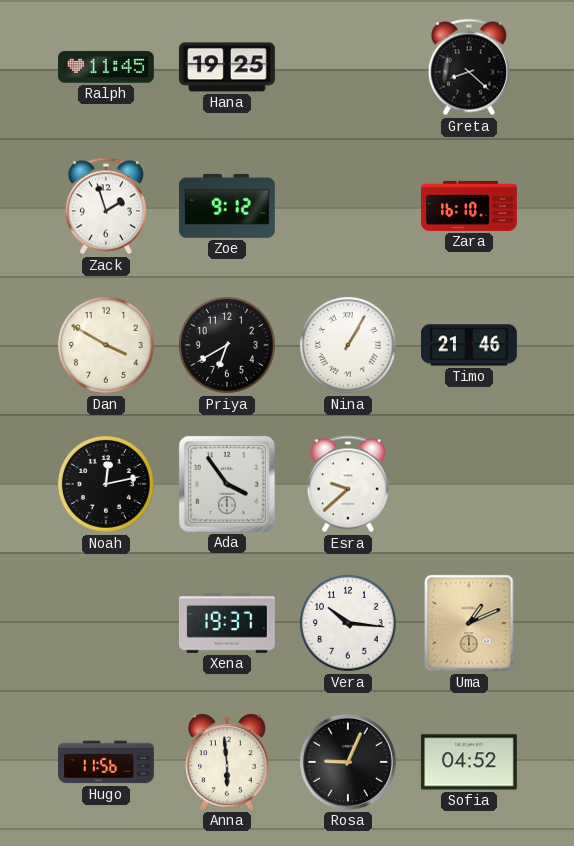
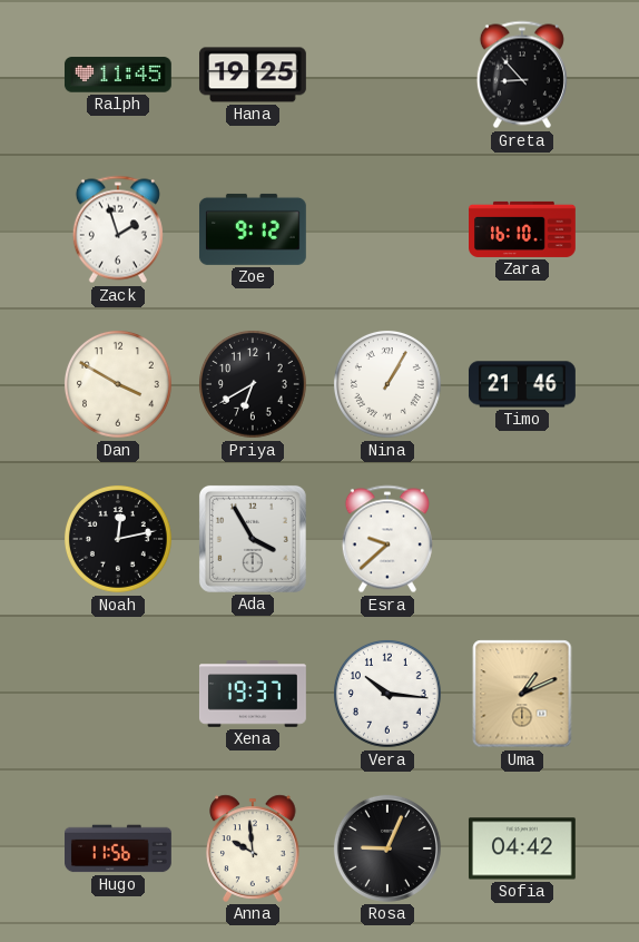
Greta: 8:22 -> 8:53
Ada: 3:54 -> 3:55
Anna: 5:59 -> 9:59
Sofia: 04:52 -> 04:42
